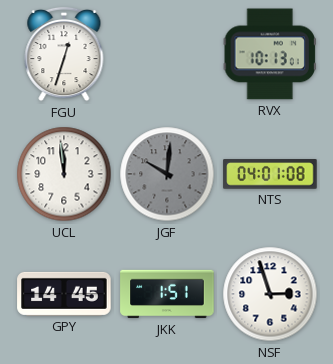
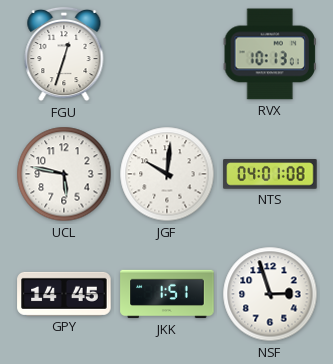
UCL: 11:59 -> 5:47
JGF dial: grey -> white
